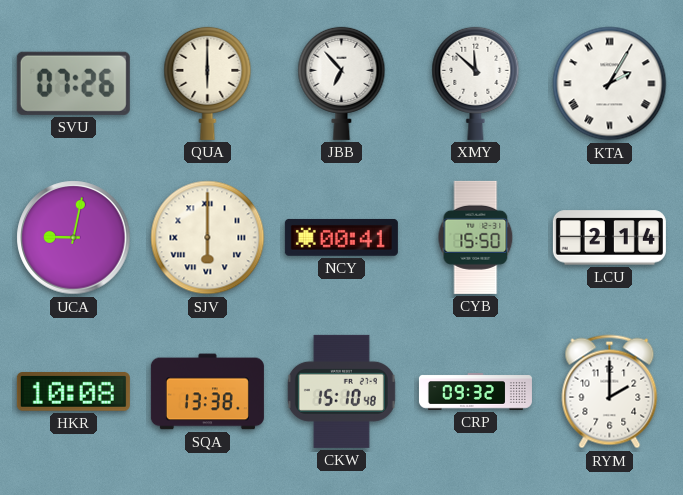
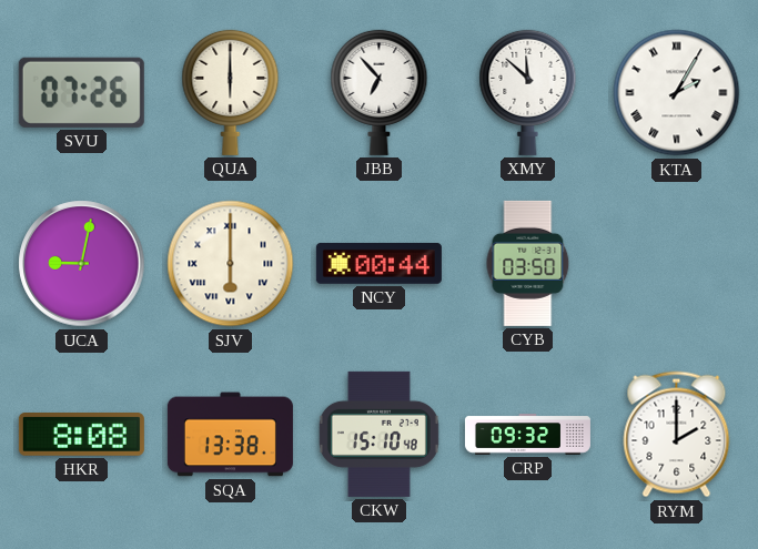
NCY: 00:41 -> 00:44
CYB: 15:50 -> 03:50
LCU: 2:14 -> none
HKR: 10:08 -> 8:08
